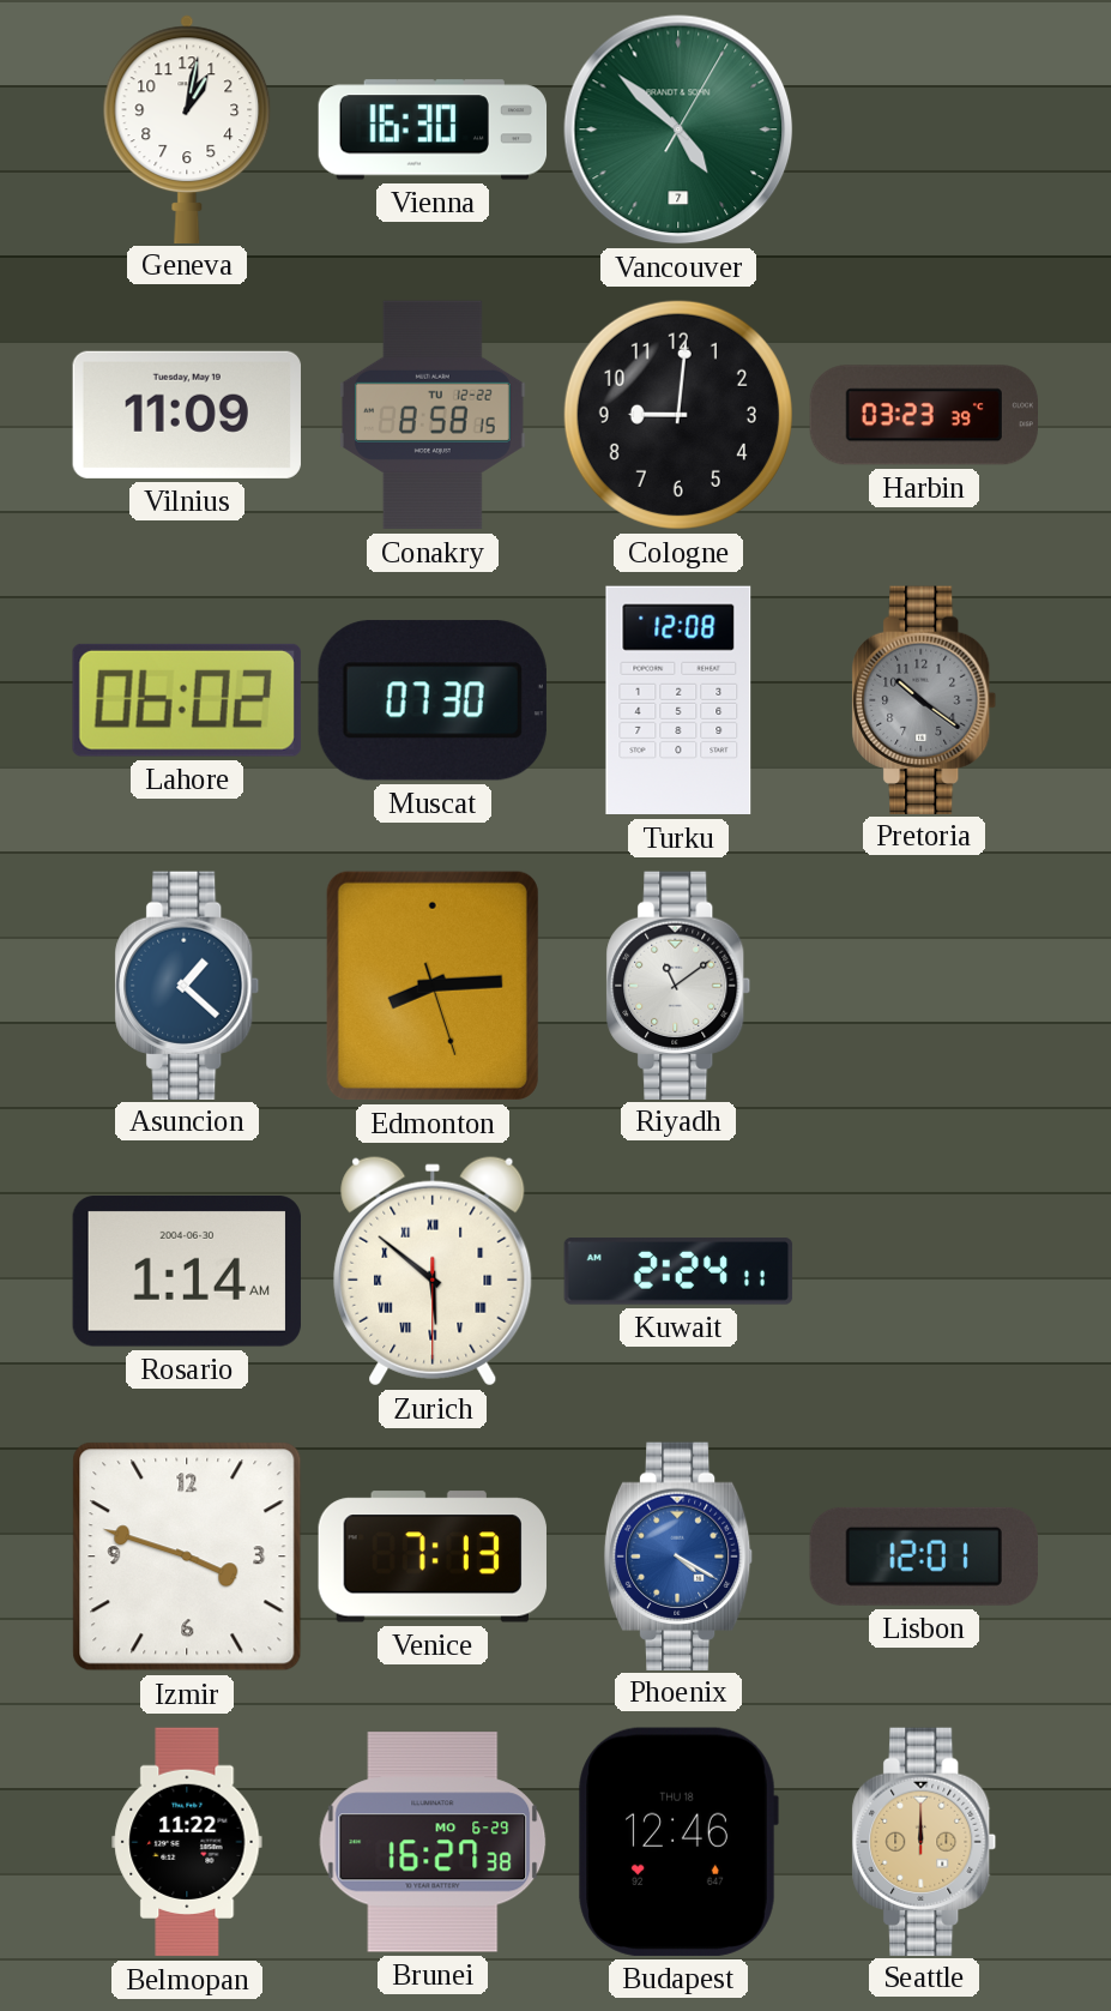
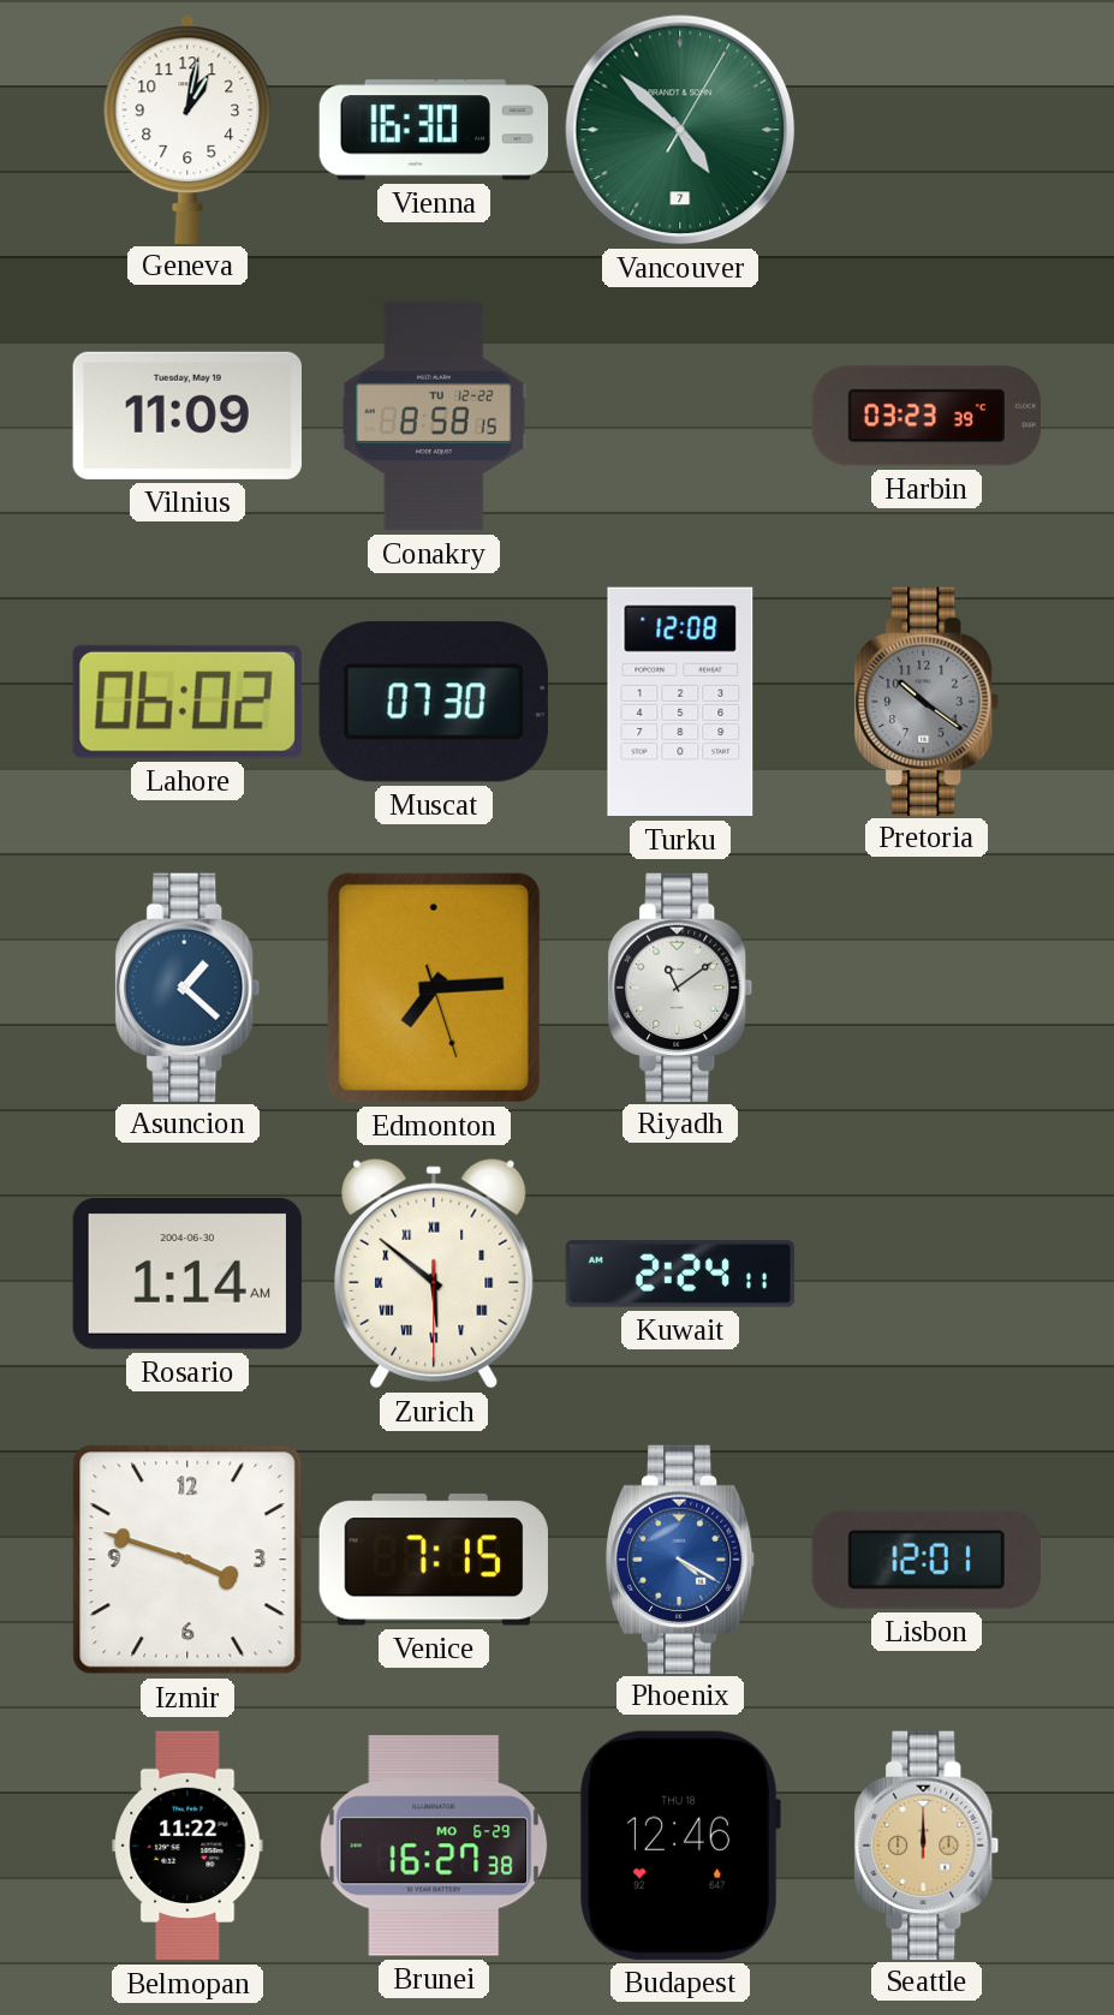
Cologne: 9:01 -> none
Edmonton: 8:14 -> 7:14
Venice: 7:13 -> 7:15
